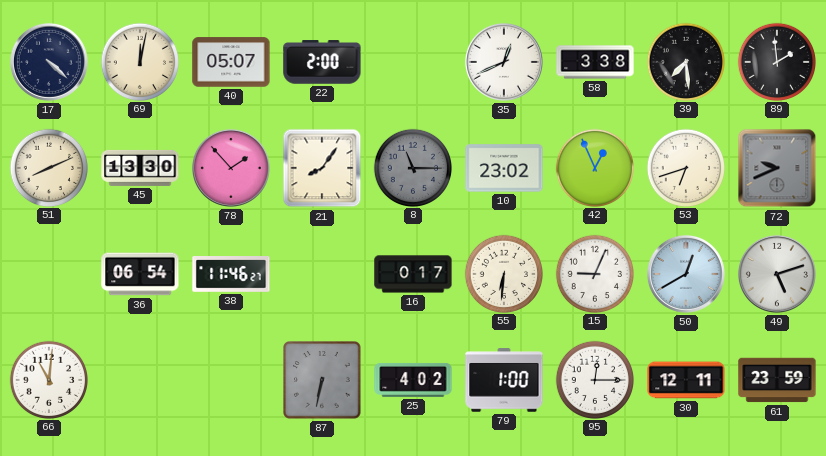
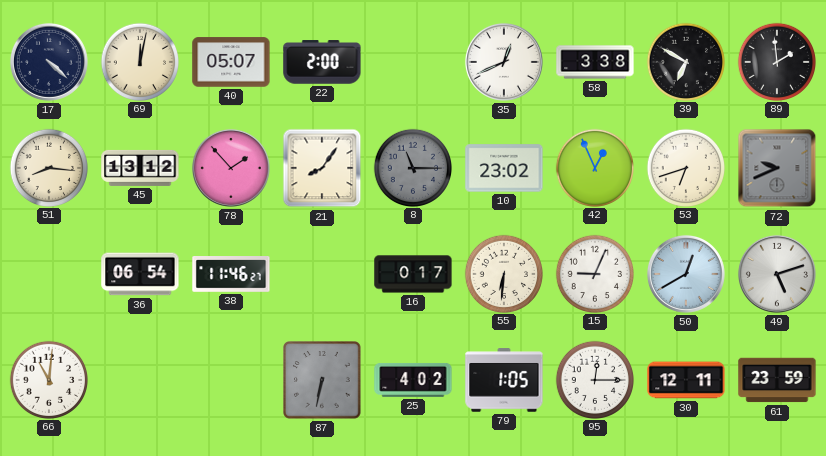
39: 7:29 -> 6:50
51: 8:11 -> 8:16
45: 13:30 -> 13:12
79: 1:00 -> 1:05
